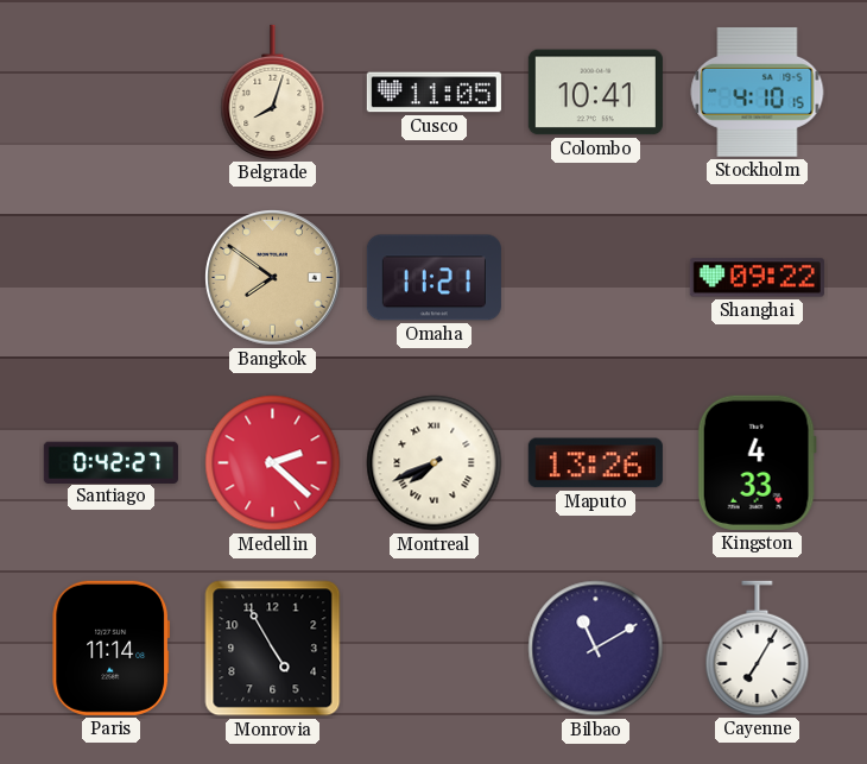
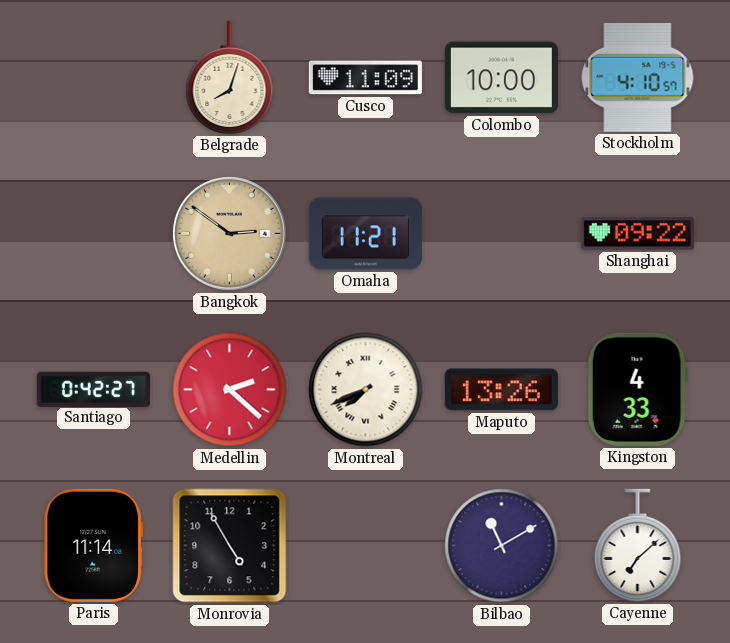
Cusco: 11:05 -> 11:09
Colombo: 10:41 -> 10:00
Stockholm: 4:10:15 -> 4:10:57
Bangkok: 7:51 -> 2:51
Cayenne: 7:05 -> 7:08
